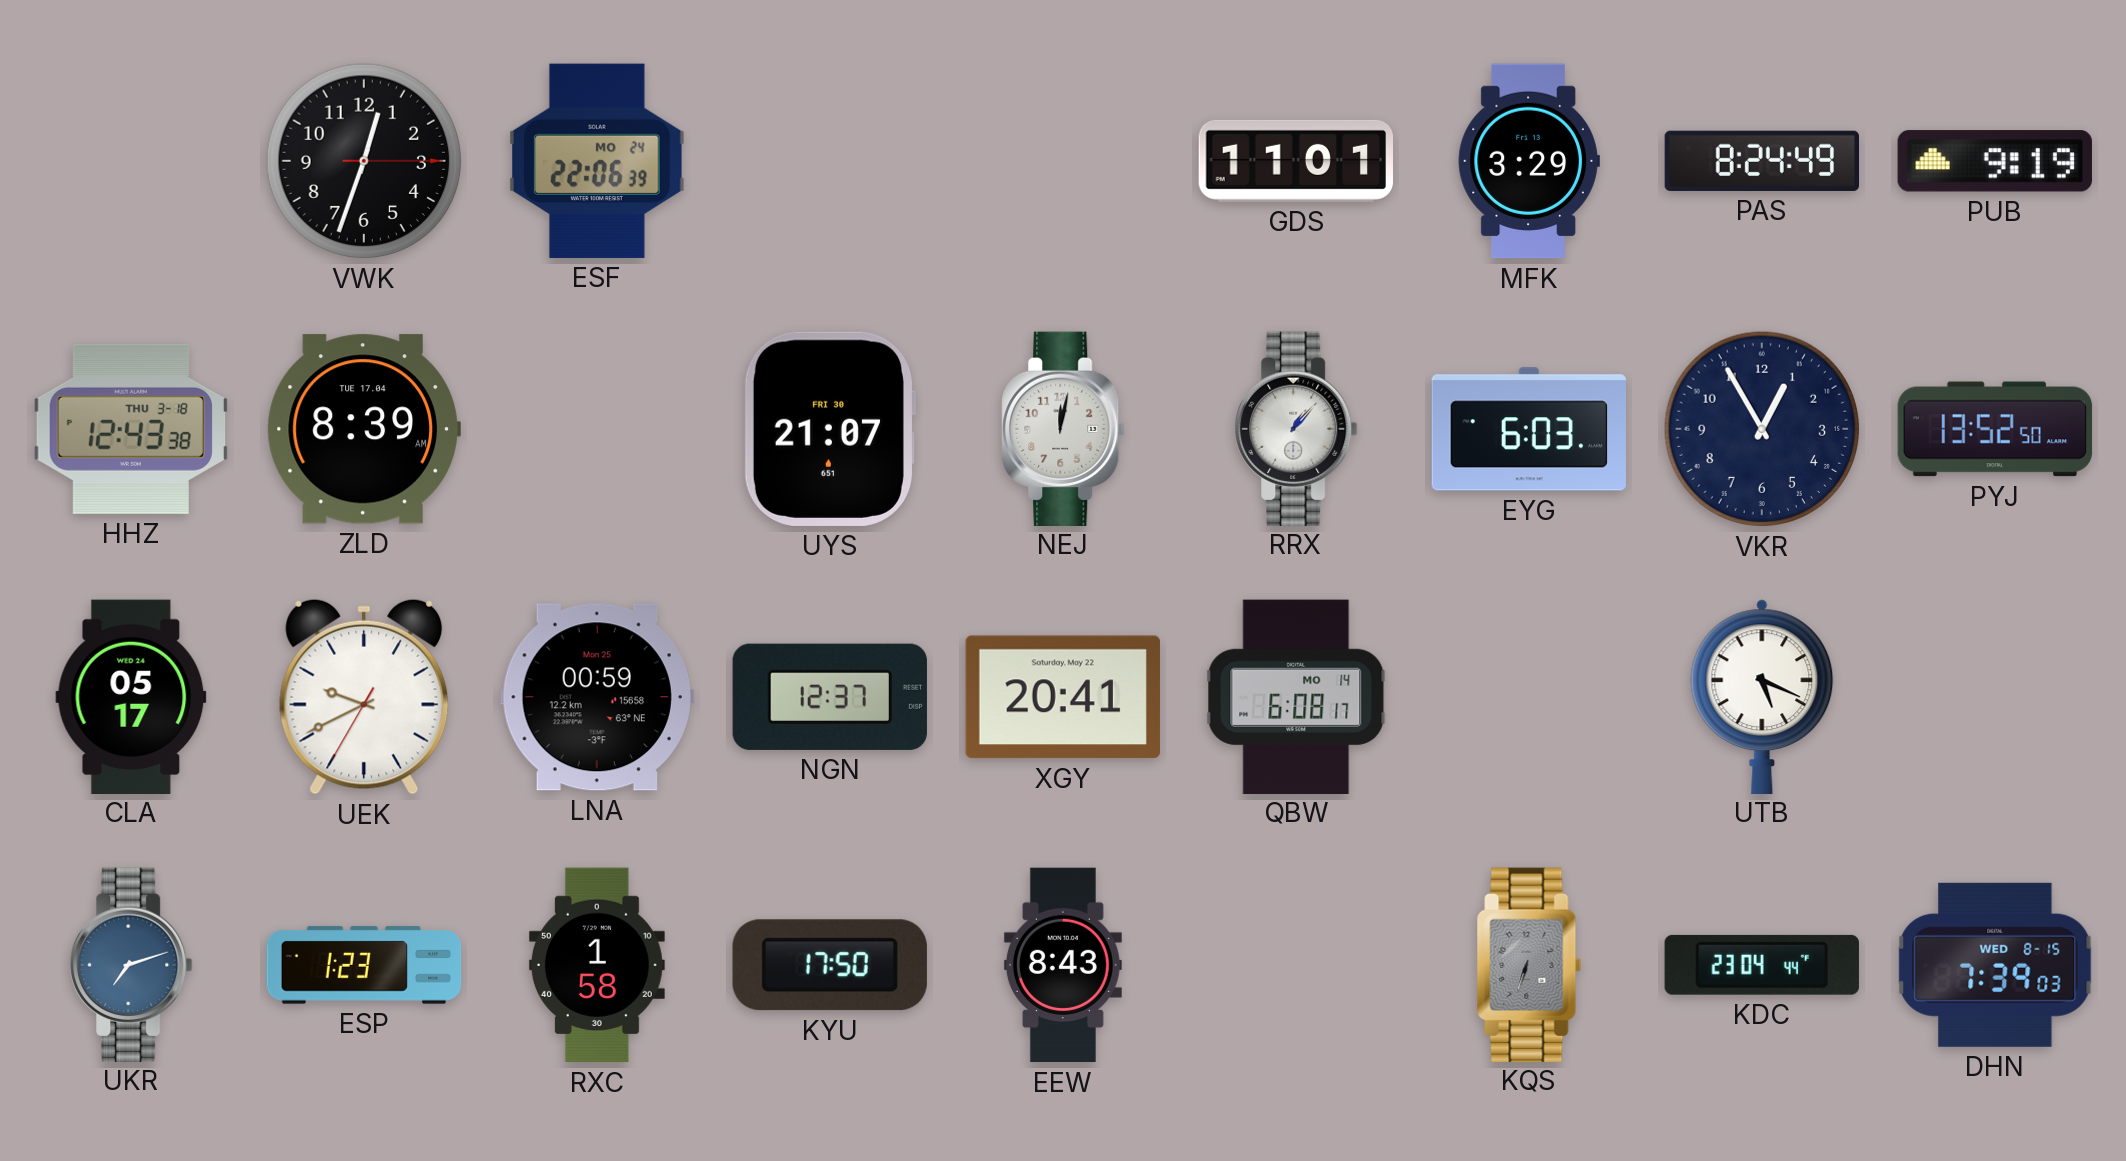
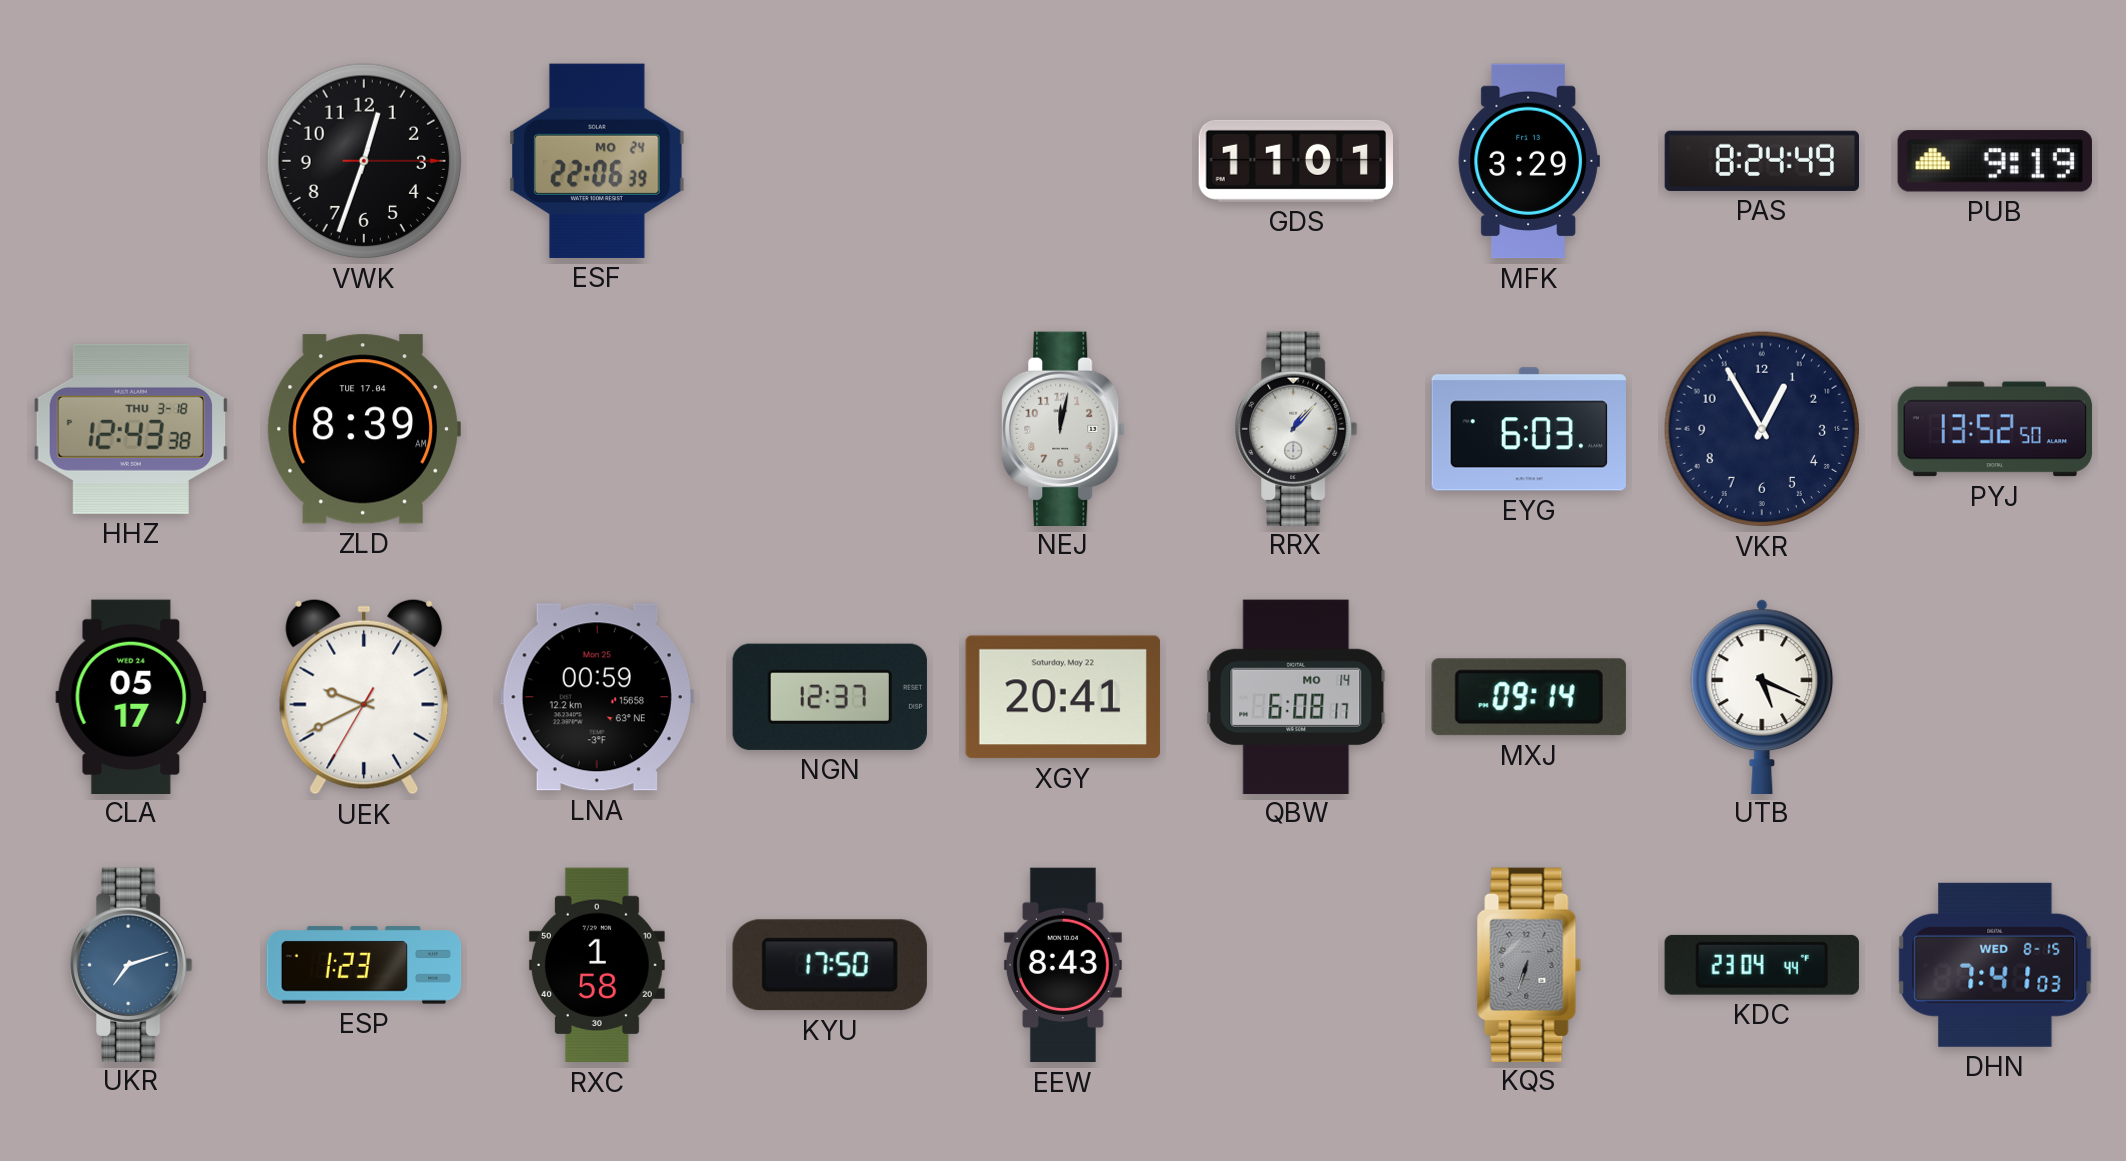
UYS: 21:07 -> none
MXJ: none -> 09:14
DHN: 7:39 -> 7:41
